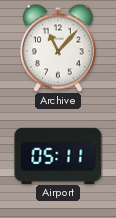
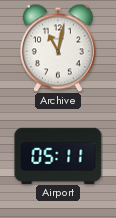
Archive: 11:07 -> 11:02
